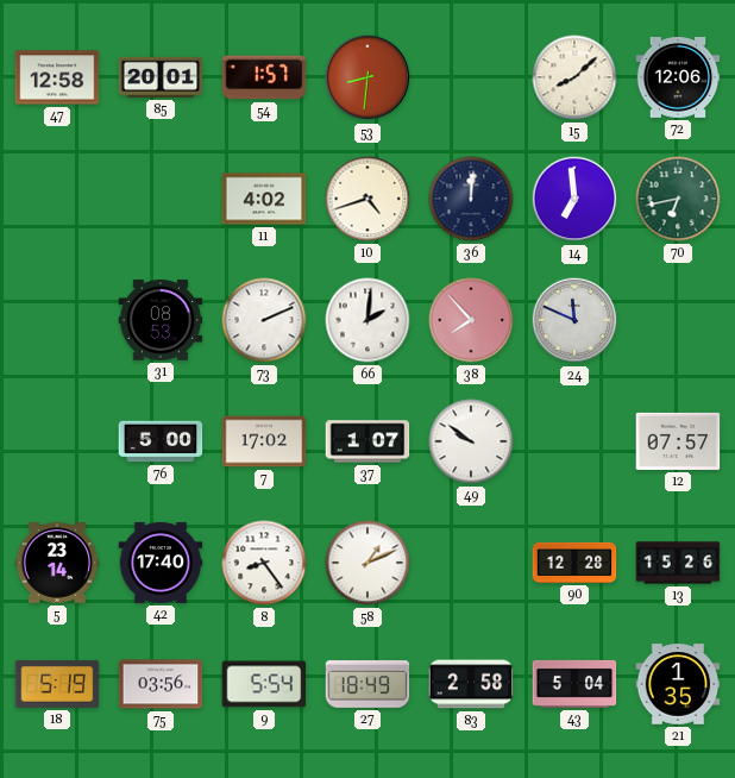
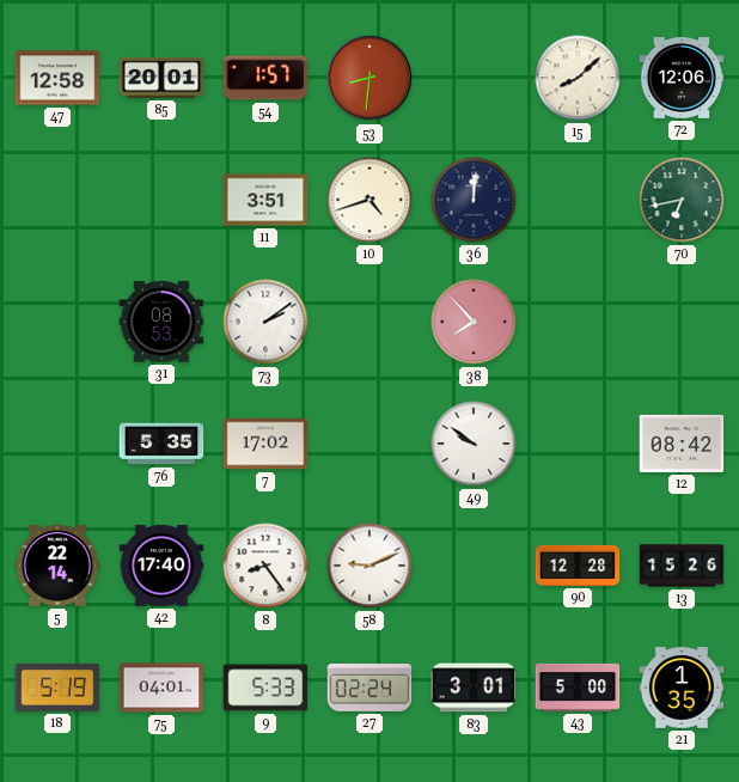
11: 4:02 -> 3:51
14: 6:59 -> none
73: 2:11 -> 2:09
66: 2:01 -> none
24: 11:49 -> none
76: 5:00 -> 5:35
37: 1:07 -> none
12: 07:57 -> 08:42
5: 23:14 -> 22:14
58: 1:11 -> 9:11
75: 03:56 -> 04:01
9: 5:54 -> 5:33
27: 18:49 -> 02:24
83: 2:58 -> 3:01
43: 5:04 -> 5:00
